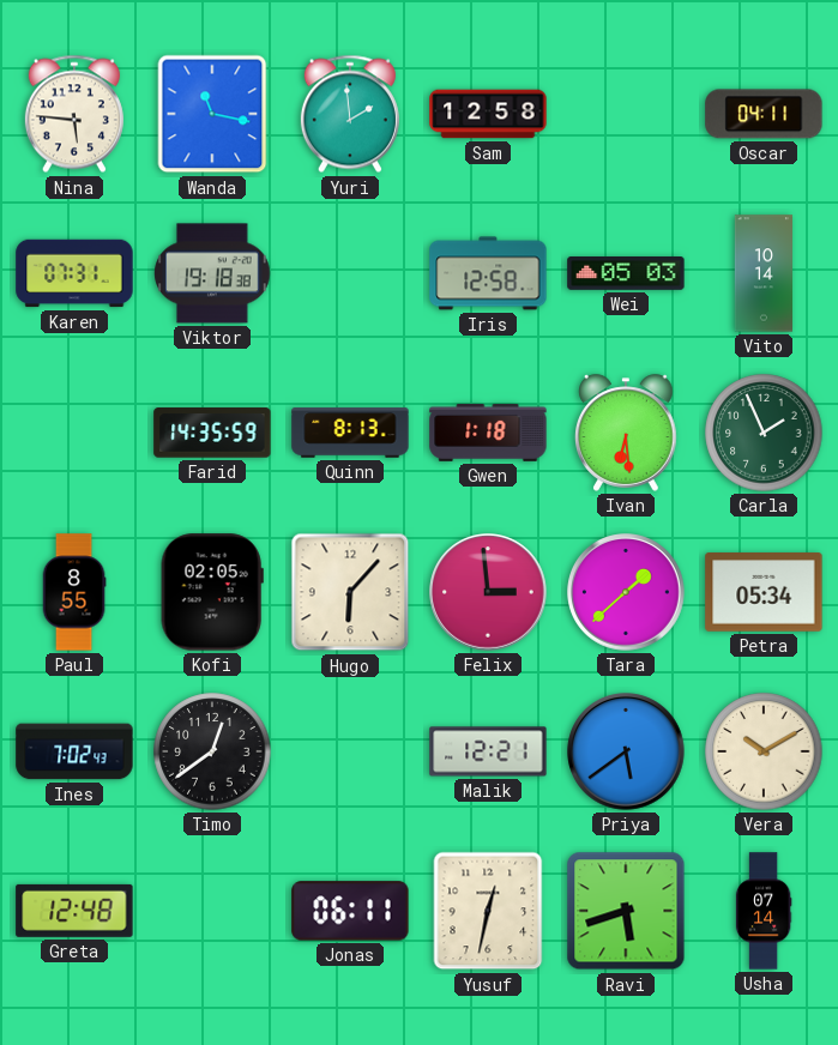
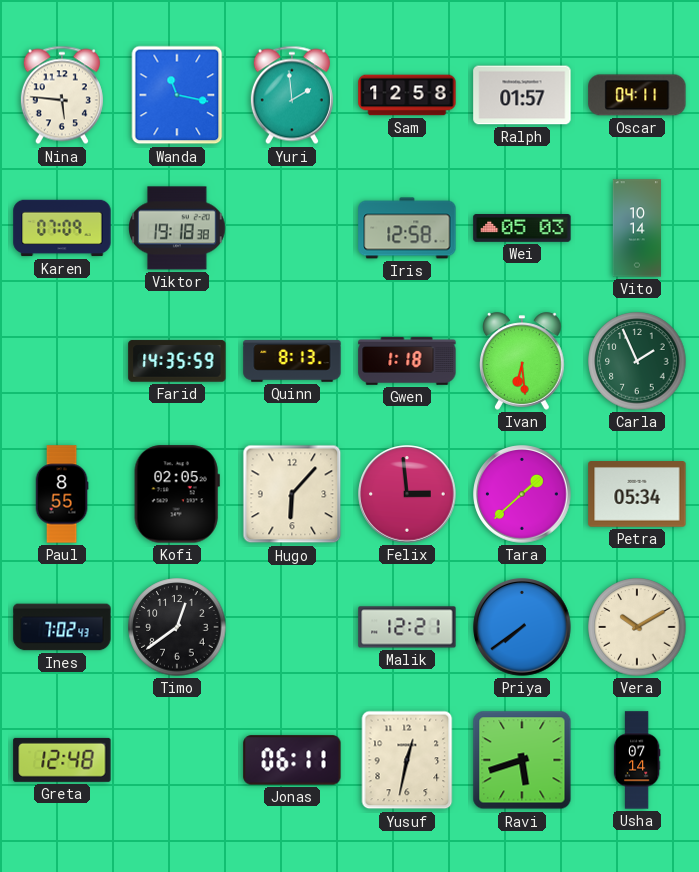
Ralph: none -> 01:57
Karen: 07:31 -> 07:09
Priya: 5:39 -> 7:39
